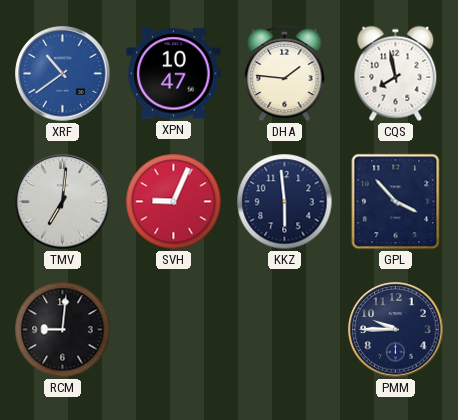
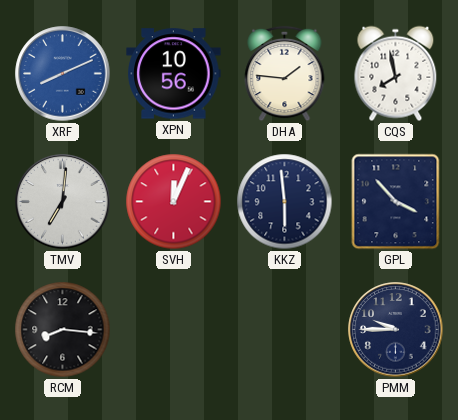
XRF: 10:39 -> 8:11
XPN: 10:47 -> 10:56
SVH: 9:04 -> 12:04
RCM: 9:01 -> 8:16
